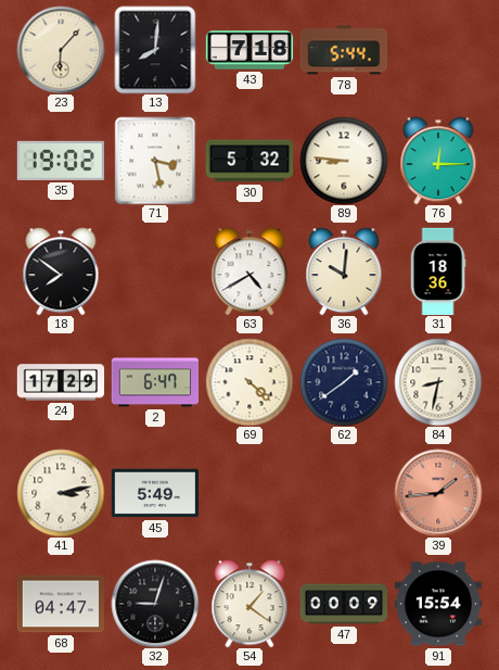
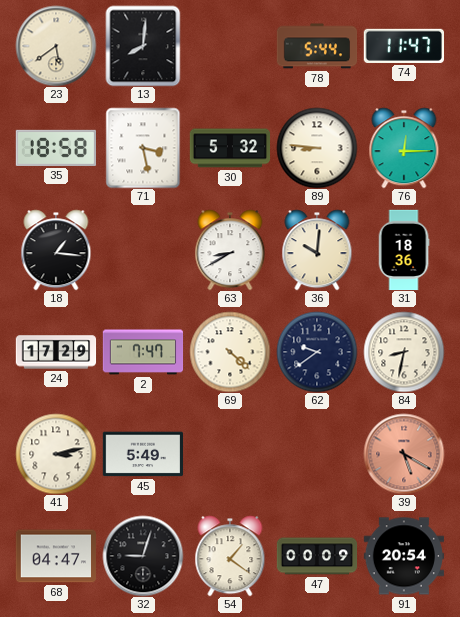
23: 6:07 -> 5:39
43: 7:18 -> none
74: none -> 11:47
35: 19:02 -> 18:58
18: 7:51 -> 1:16
63: 4:40 -> 8:40
2: 6:47 -> 7:47
62: 1:39 -> 9:39
39: 1:44 -> 5:20
91: 15:54 -> 20:54
